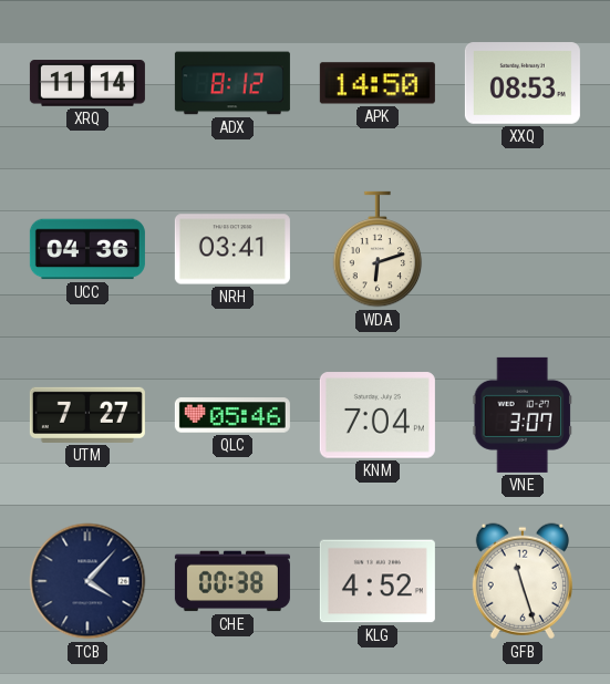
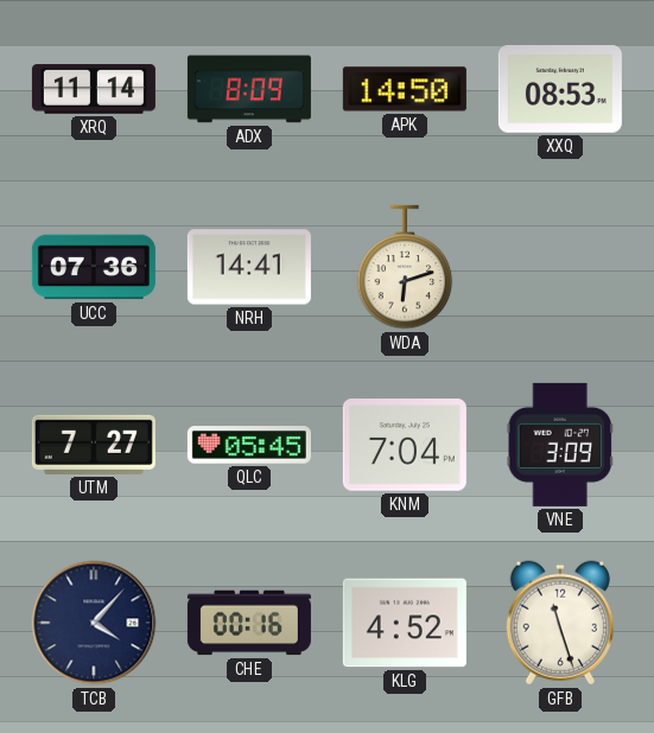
ADX: 8:12 -> 8:09
UCC: 04:36 -> 07:36
NRH: 03:41 -> 14:41
QLC: 05:46 -> 05:45
VNE: 3:07 -> 3:09
CHE: 00:38 -> 00:16
